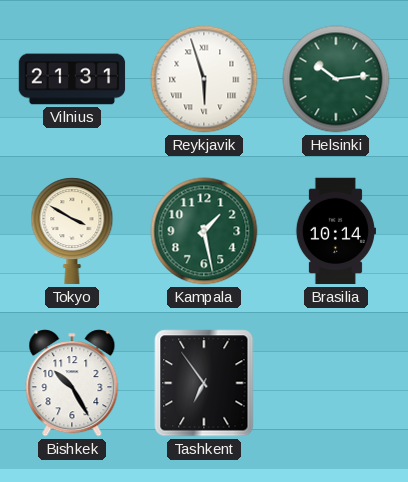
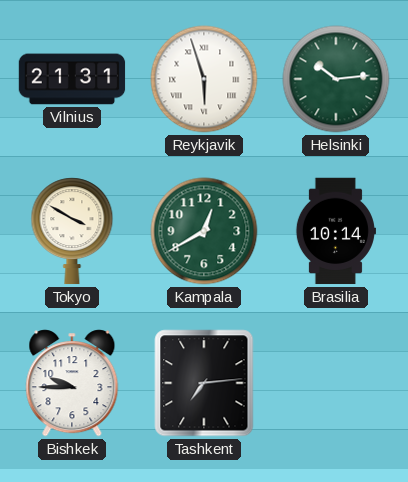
Kampala: 1:28 -> 12:40
Bishkek: 10:25 -> 9:45
Tashkent: 6:54 -> 7:14
